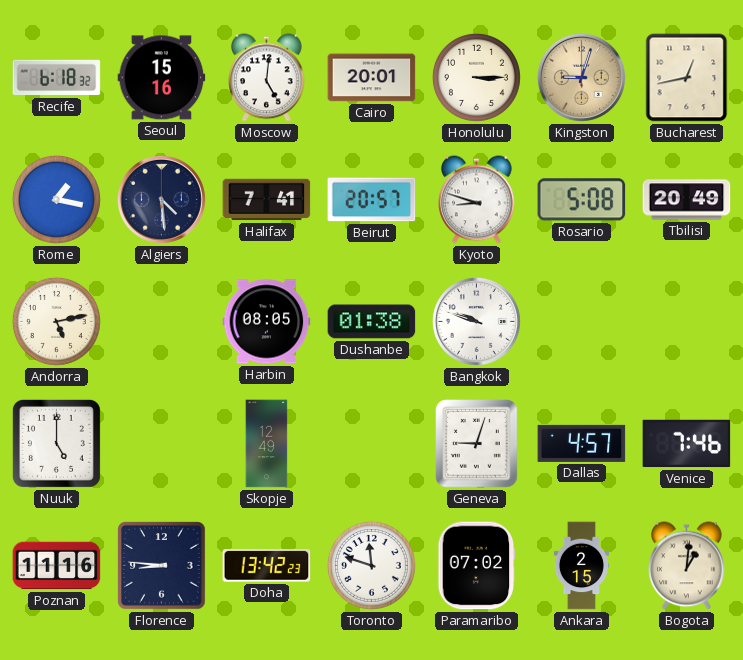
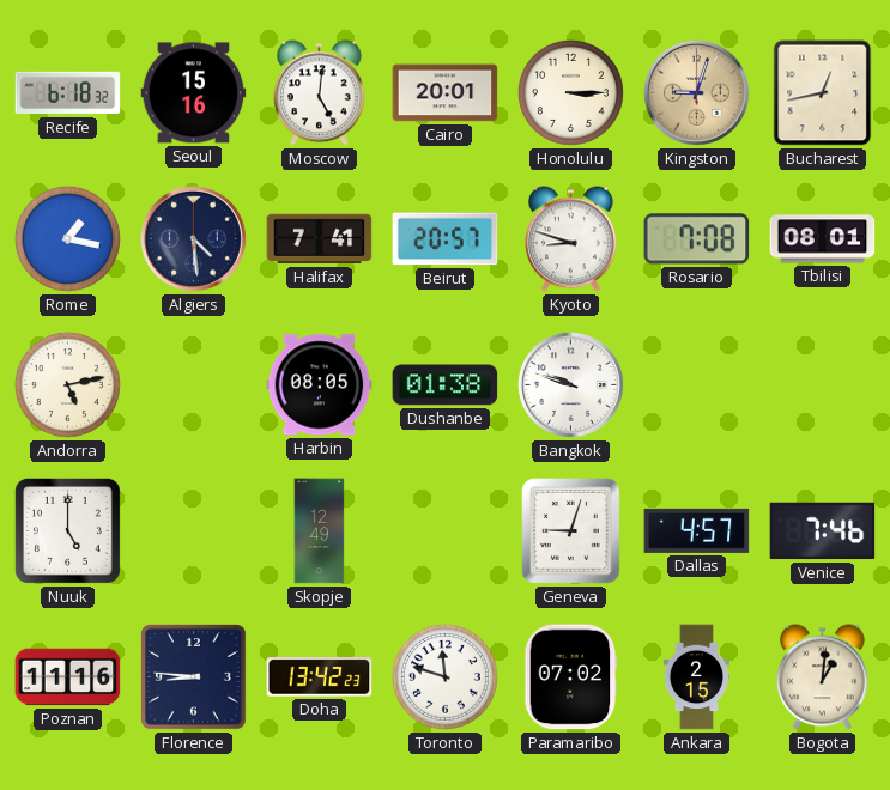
Rosario: 5:08 -> 7:08
Tbilisi: 20:49 -> 08:01
